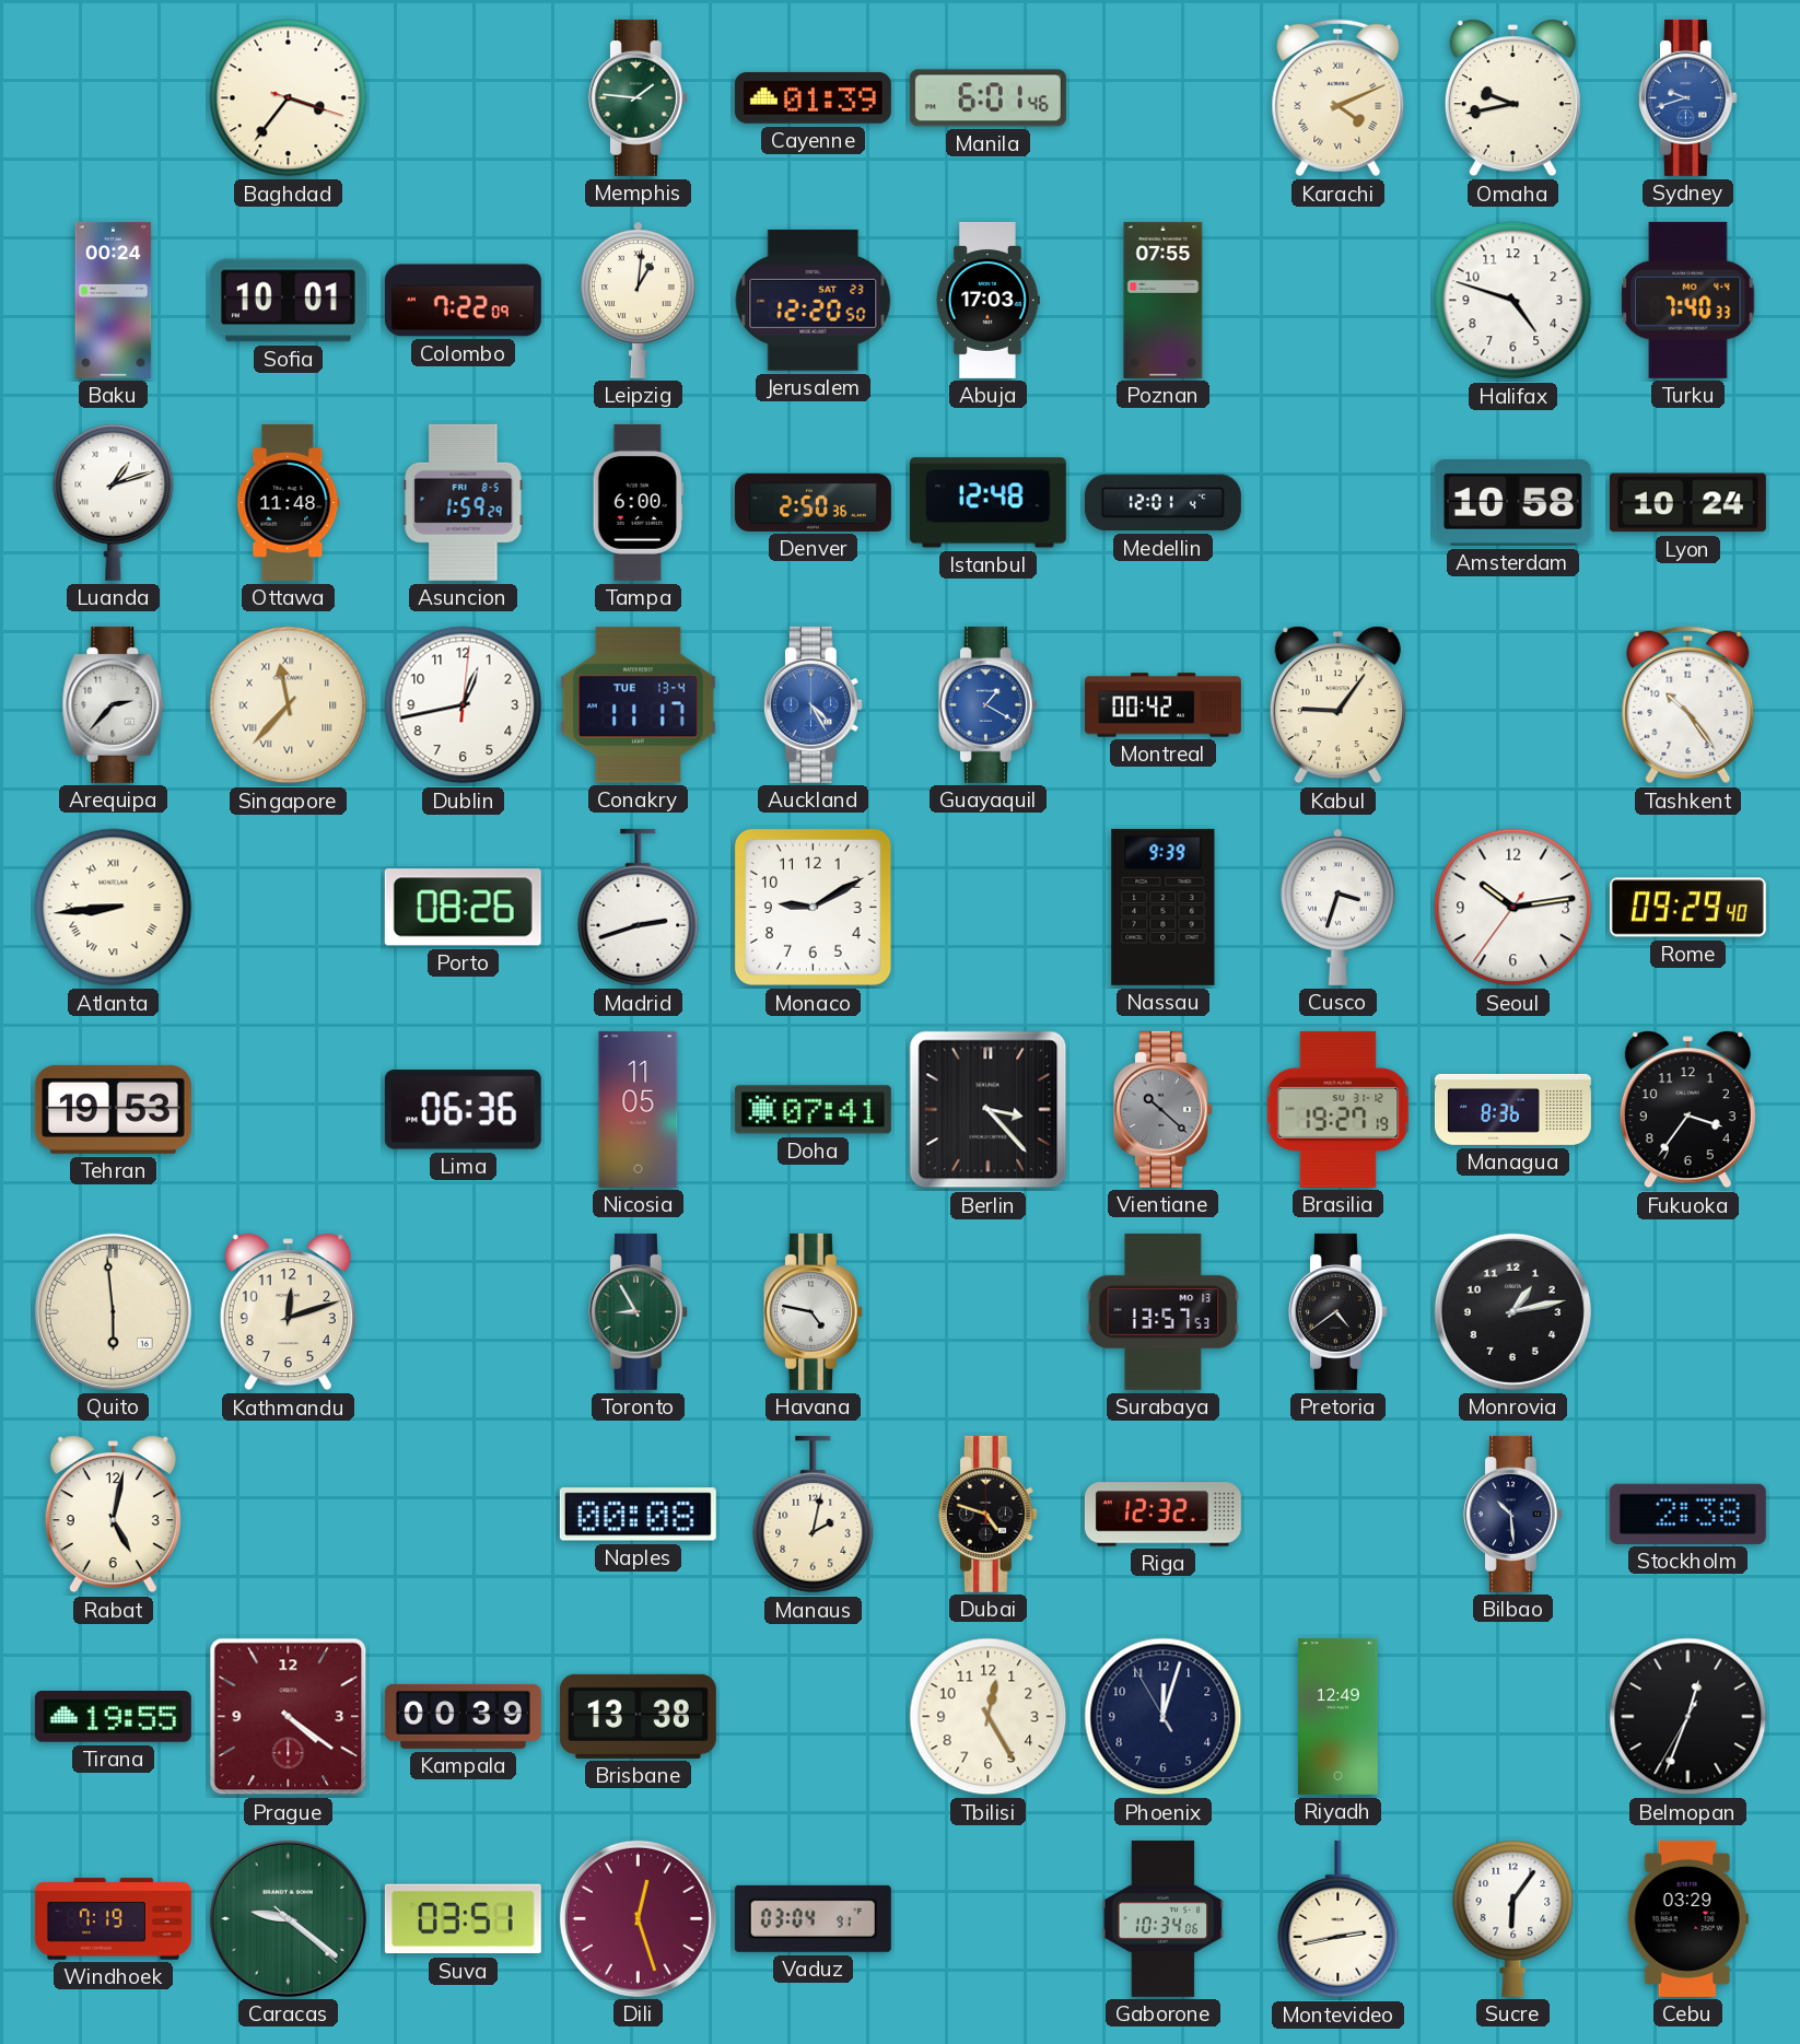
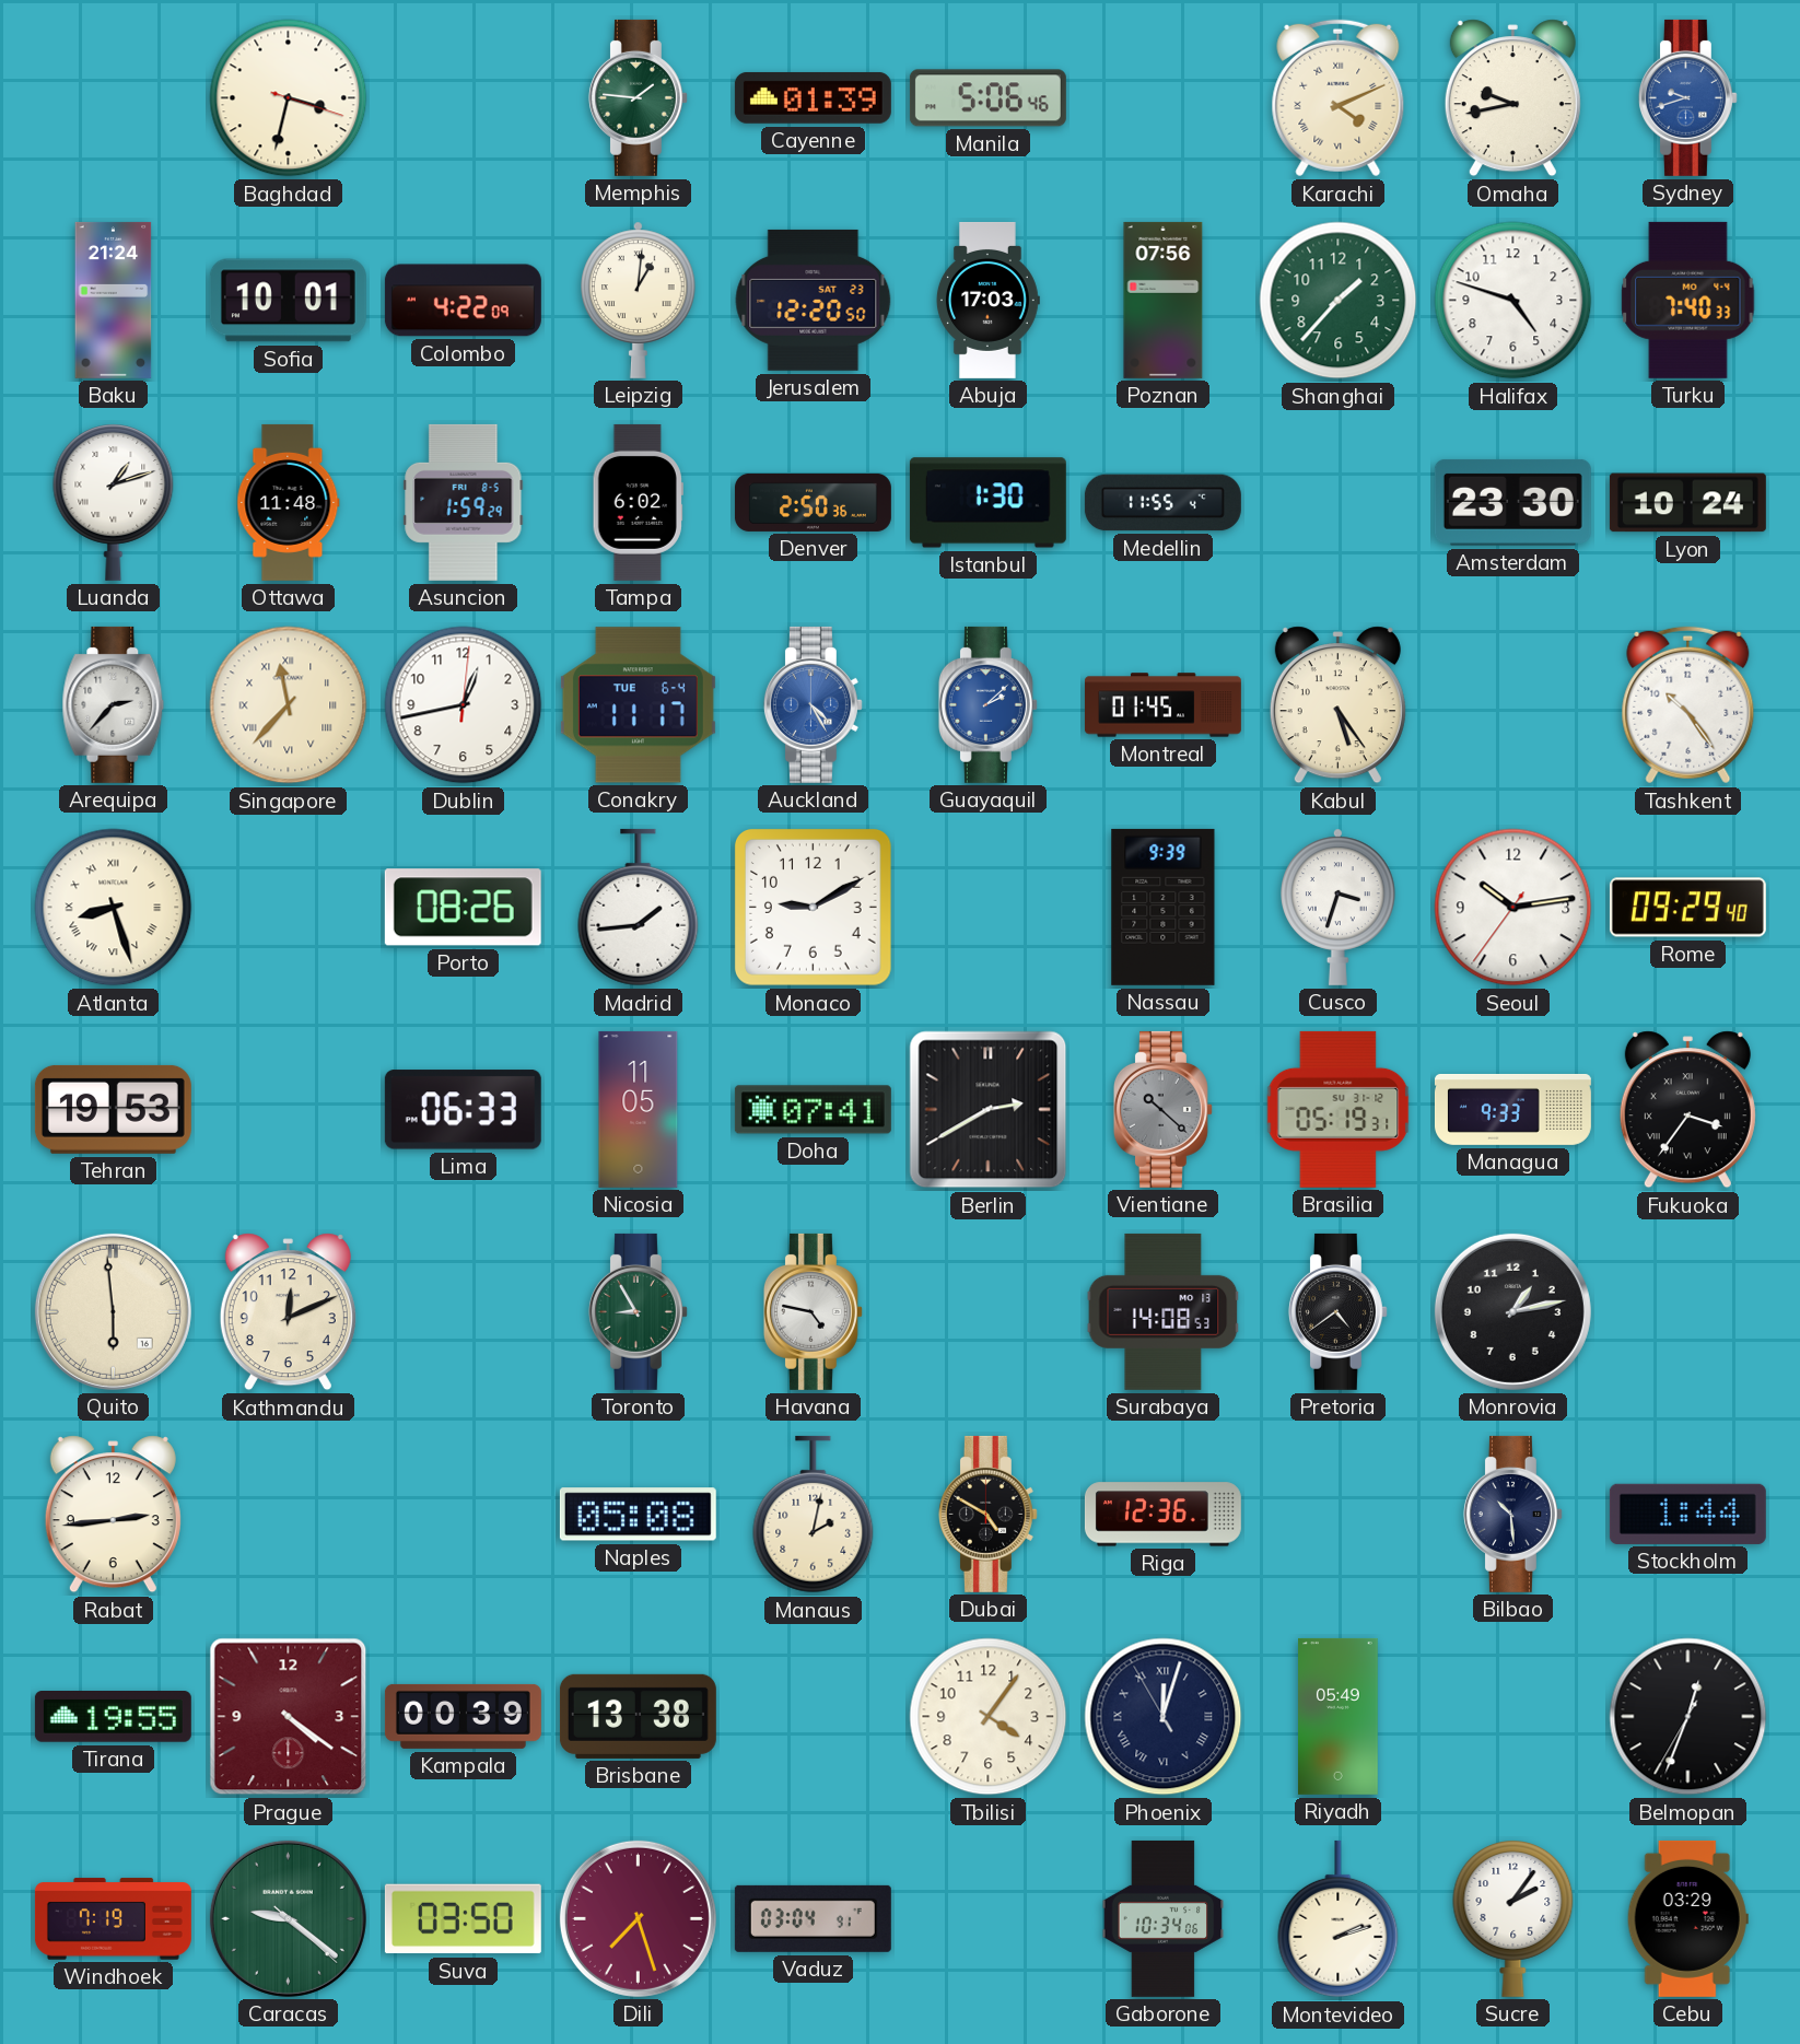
Baghdad: 3:36 -> 3:32
Manila: 6:01 -> 5:06
Baku: 00:24 -> 21:24
Colombo: 7:22 -> 4:22
Poznan: 07:55 -> 07:56
Shanghai: none -> 1:37
Tampa: 6:00 -> 6:02
Istanbul: 12:48 -> 1:30
Medellin: 12:01 -> 11:55
Amsterdam: 10:58 -> 23:30
Conakry date: TUE 13-4 -> TUE 6-4
Guayaquil: 1:20 -> 2:08
Montreal: 00:42 -> 01:45
Kabul: 9:06 -> 5:24
Atlanta: 8:44 -> 8:27
Madrid: 2:42 -> 1:44
Lima: 06:36 -> 06:33
Berlin: 3:23 -> 2:40
Brasilia: 19:27 -> 05:19
Managua: 8:36 -> 9:33
Fukuoka numerals: Arabic -> Roman
Kathmandu: 12:12 -> 12:11
Surabaya: 13:57 -> 14:08
Rabat: 5:02 -> 2:44
Naples: 00:08 -> 05:08
Dubai: 4:48 -> 4:50
Riga: 12:32 -> 12:36
Stockholm: 2:38 -> 1:44
Tbilisi: 12:25 -> 4:06
Phoenix numerals: Arabic -> Roman
Riyadh: 12:49 -> 05:49
Suva: 03:51 -> 03:50
Dili: 12:27 -> 7:27
Montevideo: 2:43 -> 2:12
Sucre: 6:06 -> 2:06
